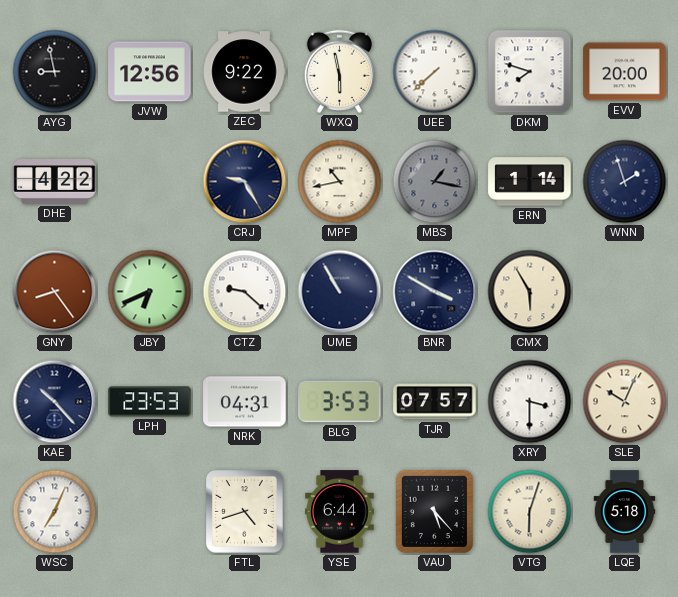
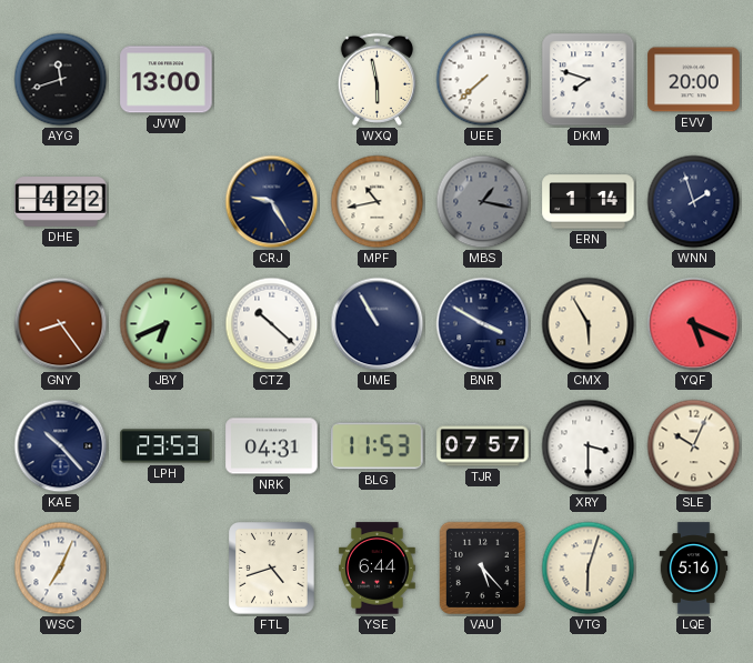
AYG: 8:58 -> 11:42
JVW: 12:56 -> 13:00
ZEC: 9:22 -> none
CTZ: 9:22 -> 10:22
YQF: none -> 5:19
BLG: 3:53 -> 11:53
LQE: 5:18 -> 5:16
